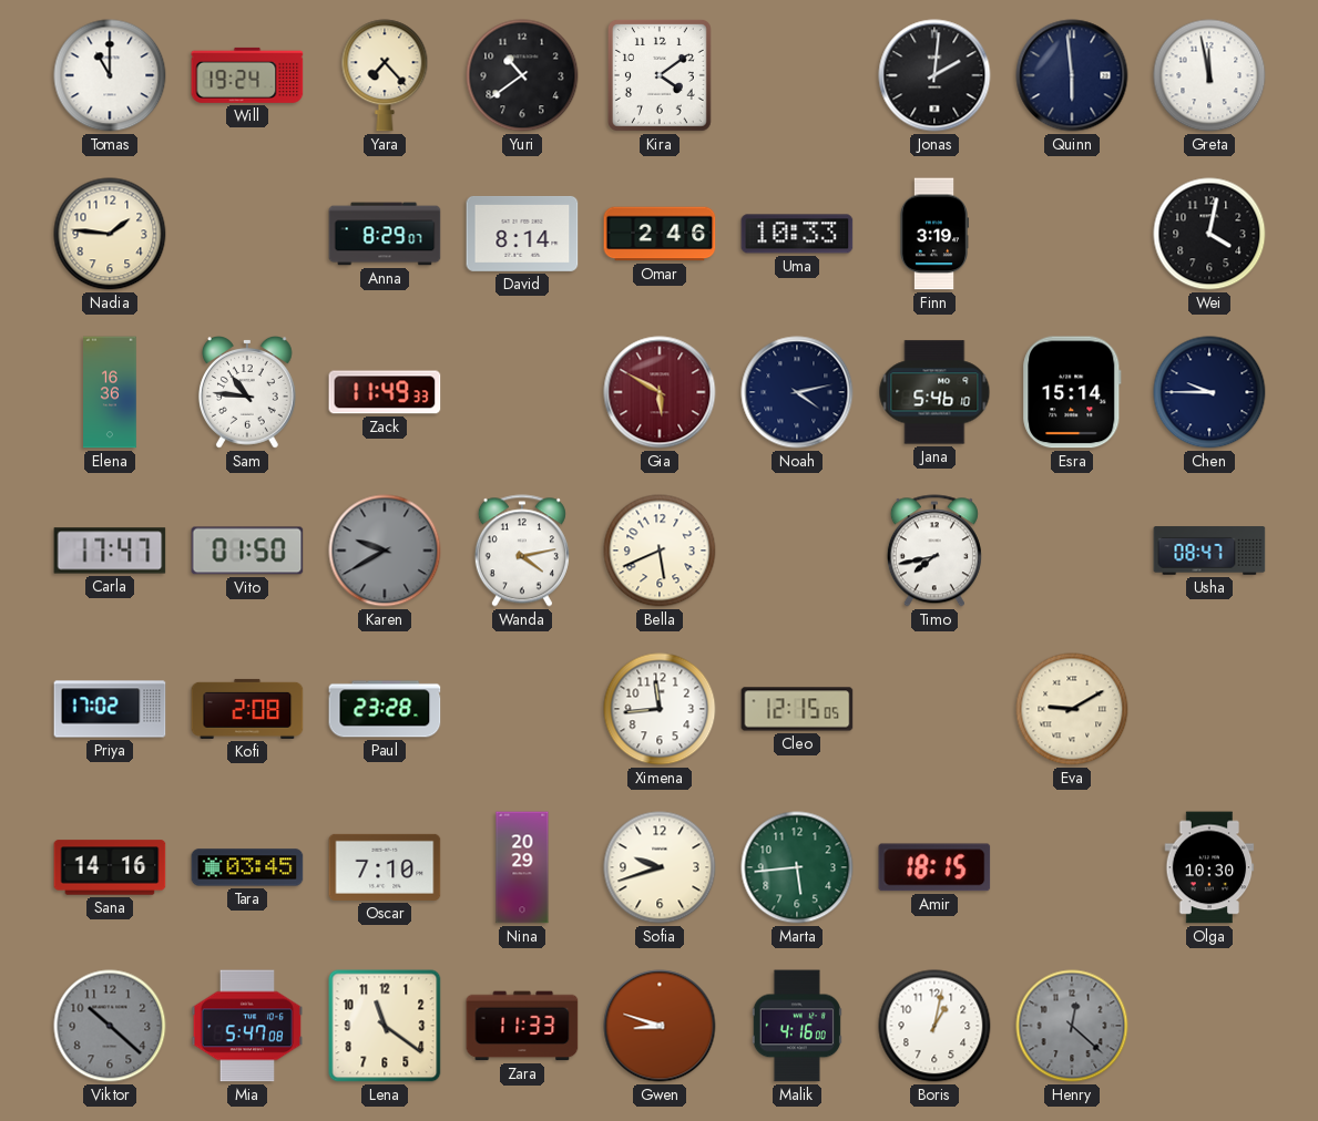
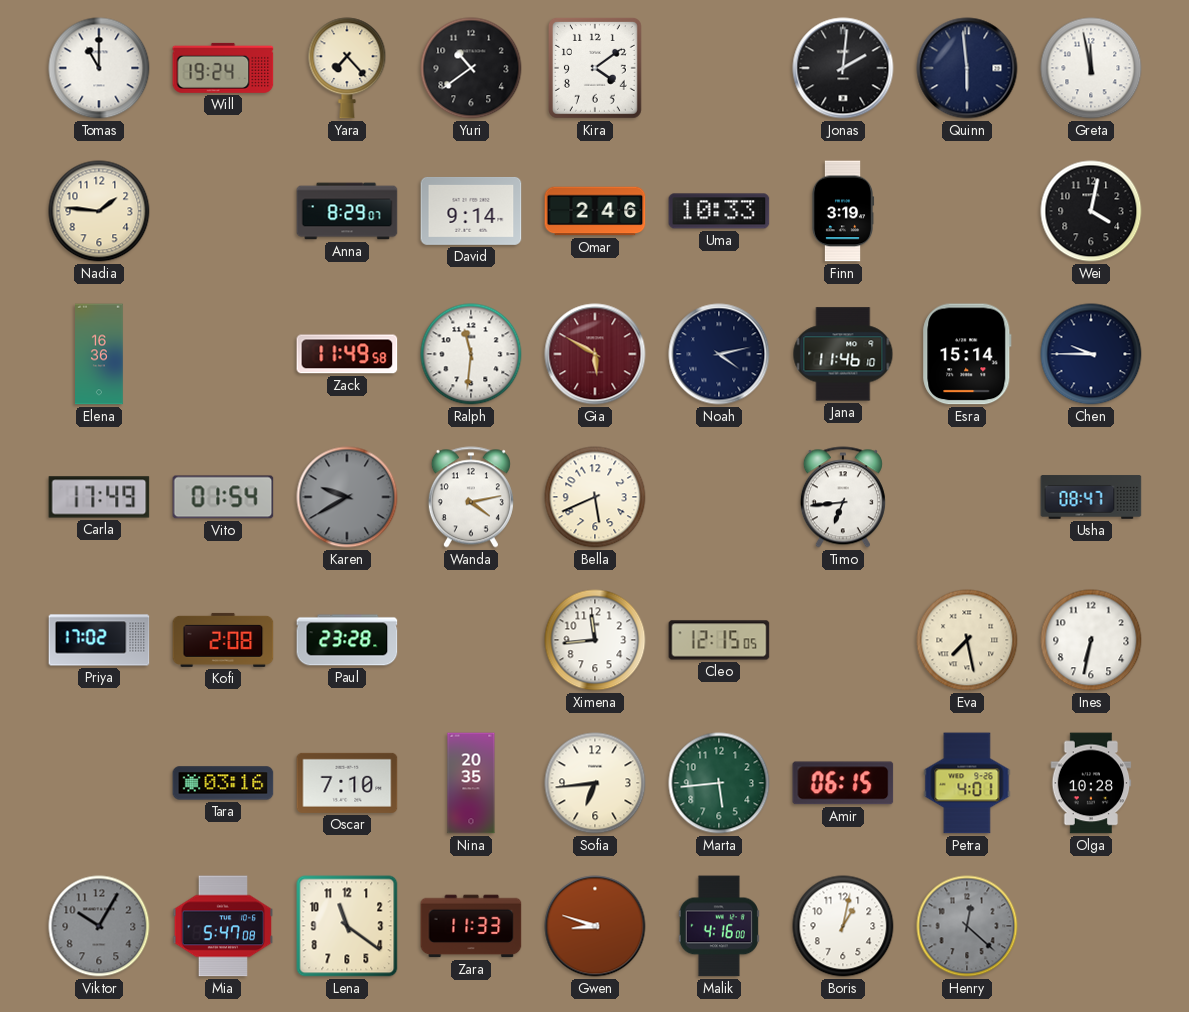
David: 8:14 -> 9:14
Sam: 10:46 -> none
Zack: 11:49:33 -> 11:49:58
Ralph: none -> 11:31
Jana: 5:46 -> 11:46
Carla: 17:47 -> 17:49
Vito: 01:50 -> 01:54
Timo: 7:43 -> 6:44
Eva: 9:10 -> 7:28
Ines: none -> 6:32
Sana: 14:16 -> none
Tara: 03:45 -> 03:16
Nina: 20:29 -> 20:35
Sofia: 9:42 -> 6:44
Amir: 18:15 -> 06:15
Petra: none -> 4:01
Olga: 10:30 -> 10:28
Viktor: 10:22 -> 10:05
